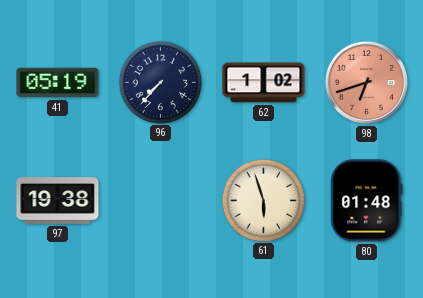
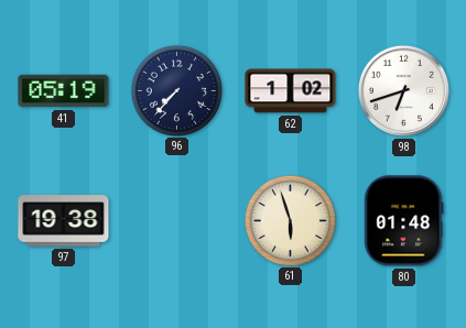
98 dial: salmon -> white
